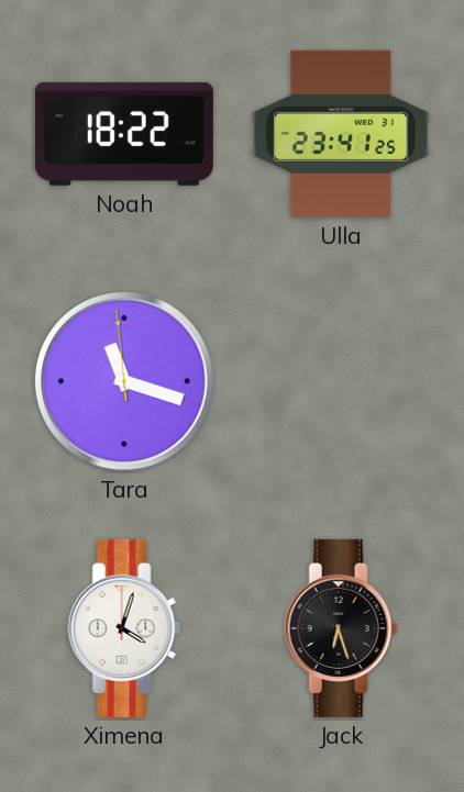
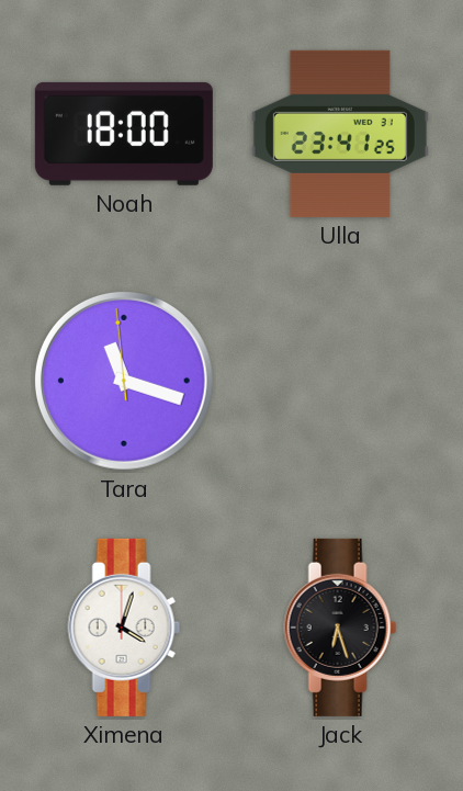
Noah: 18:22 -> 18:00
